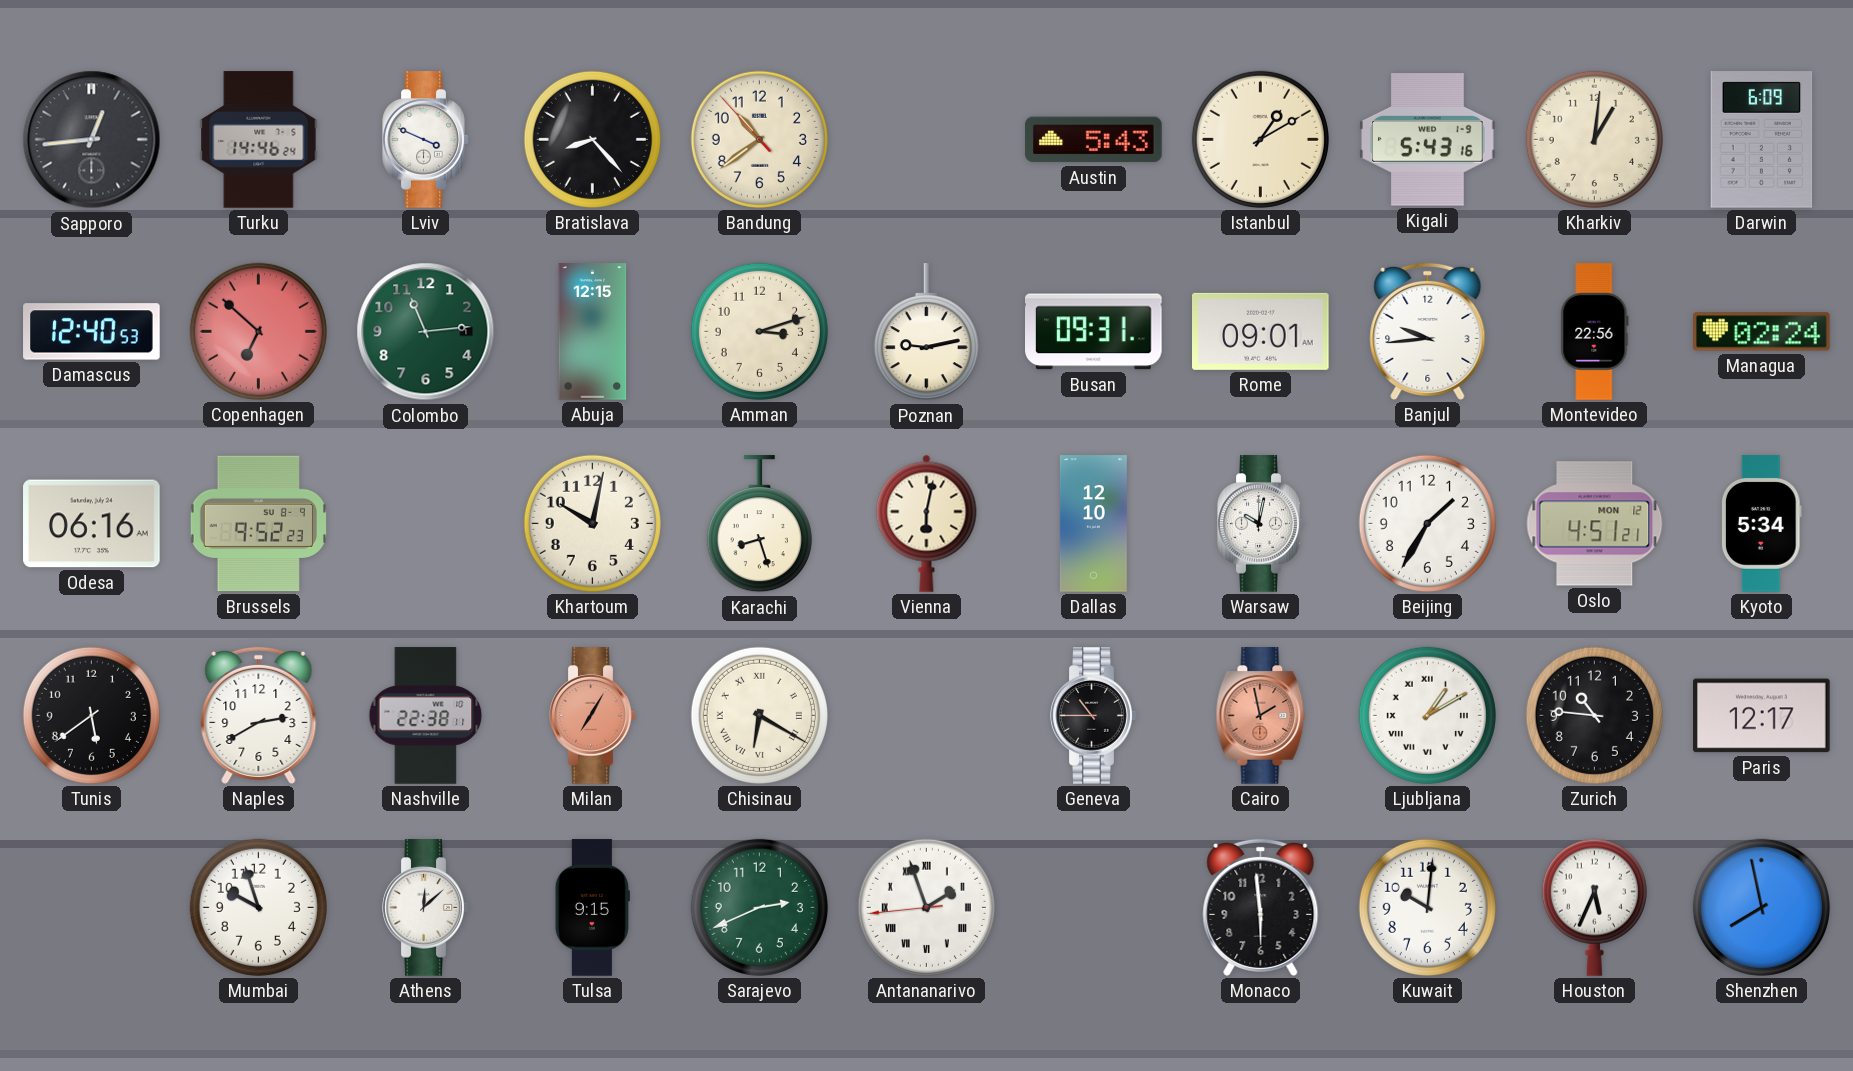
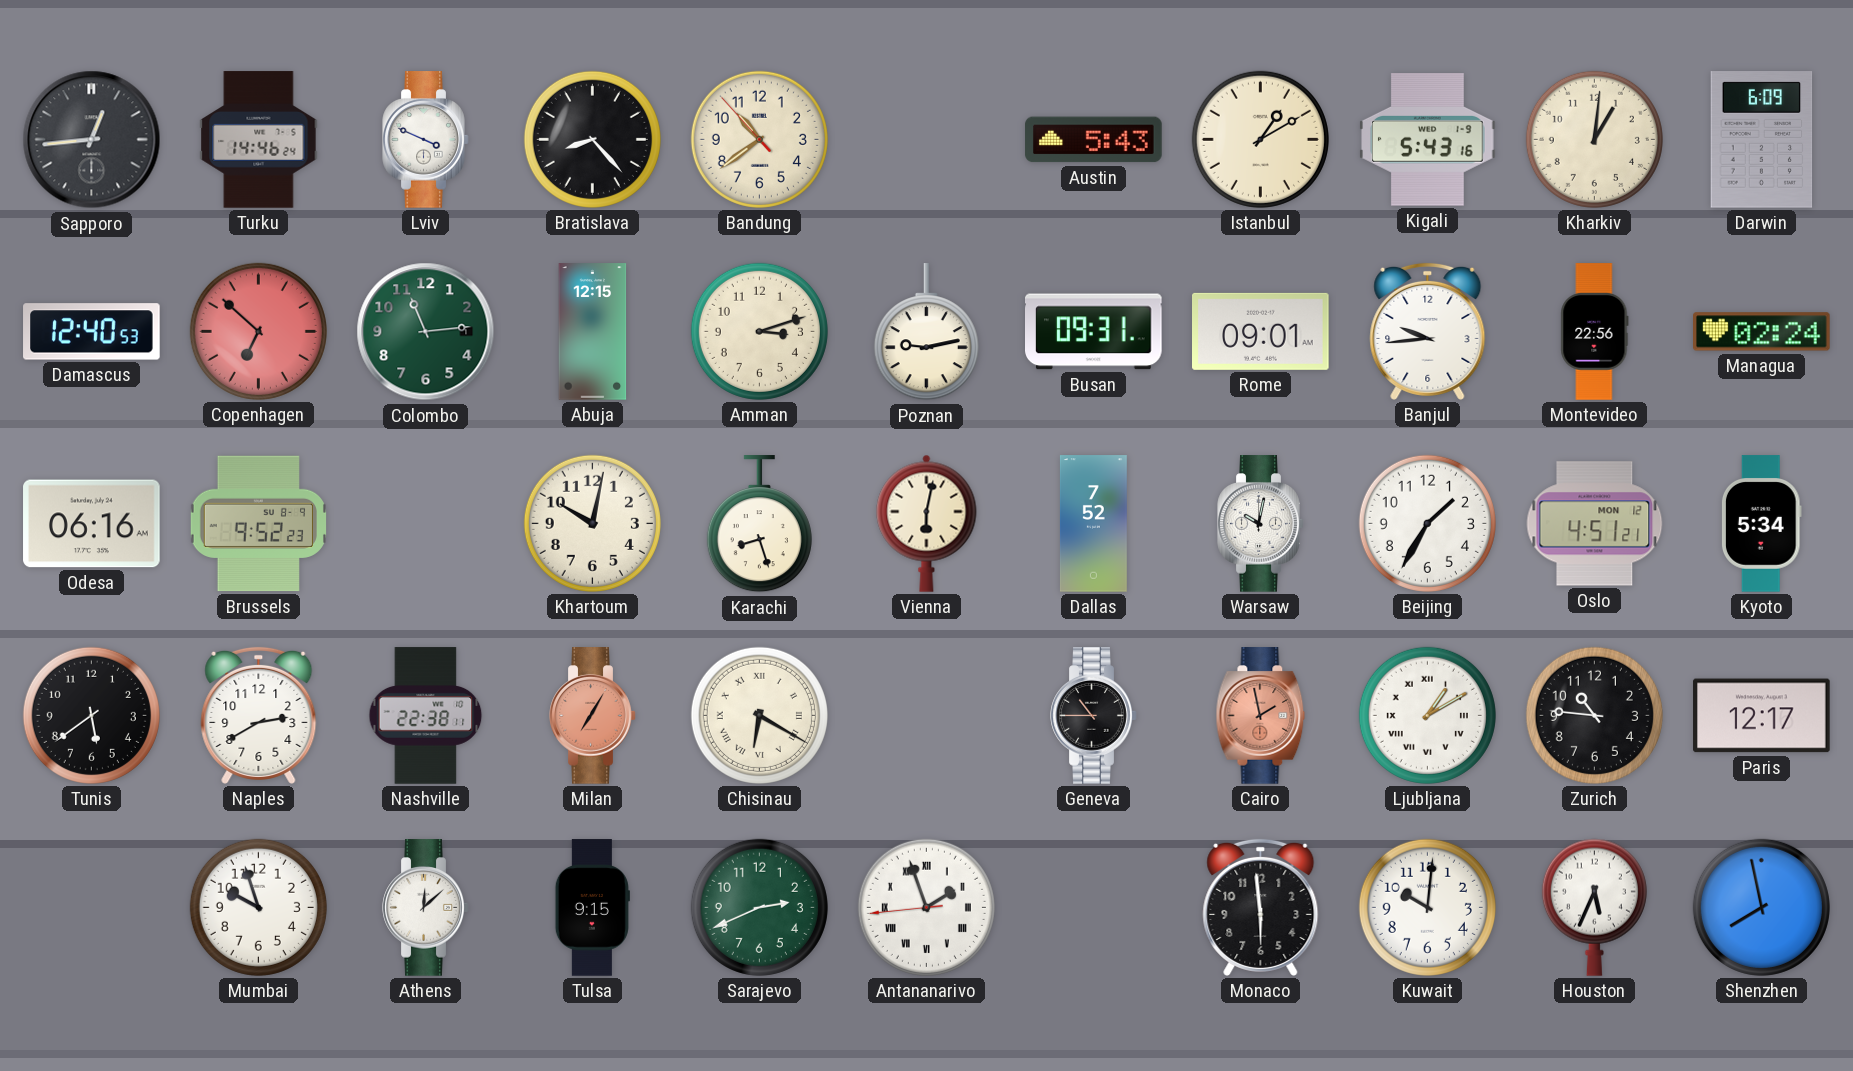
Dallas: 12:10 -> 7:52
